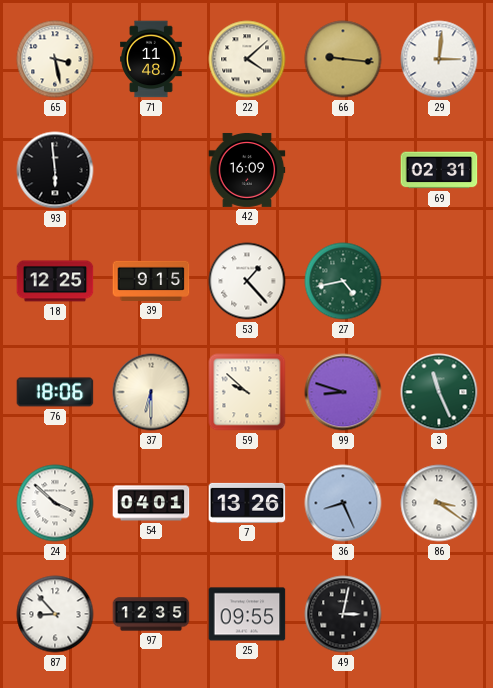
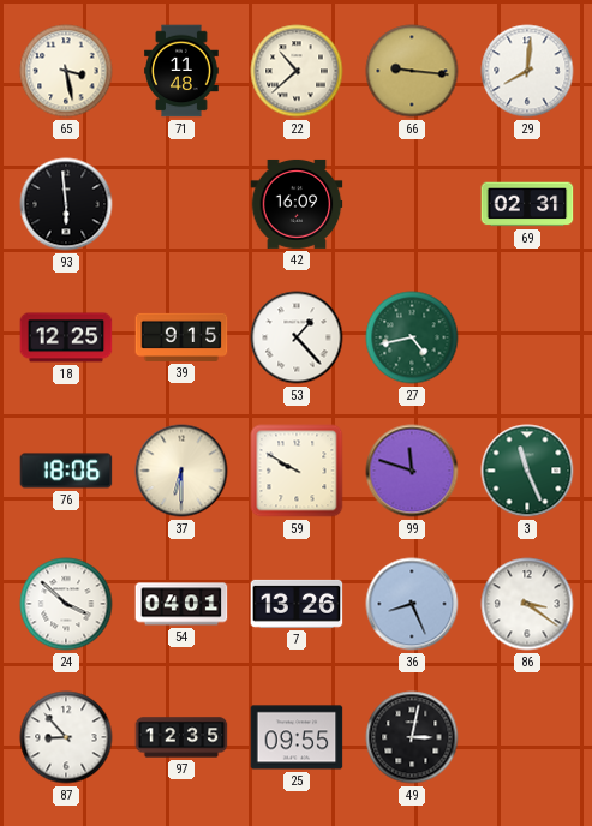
22: 4:08 -> 10:38
29: 3:01 -> 8:01
59: 9:52 -> 9:50
99: 8:48 -> 11:48
